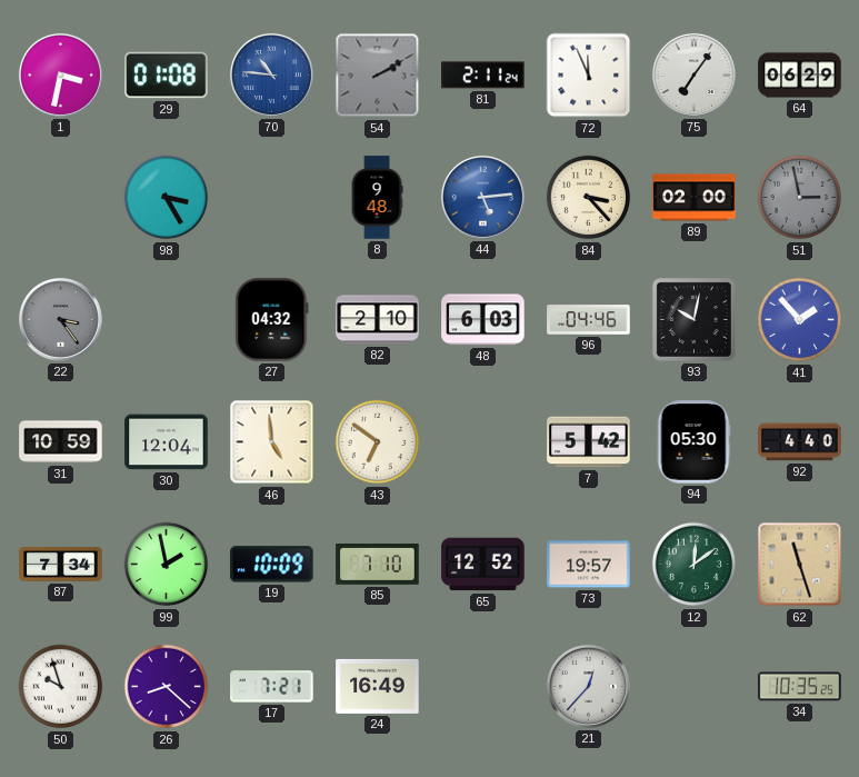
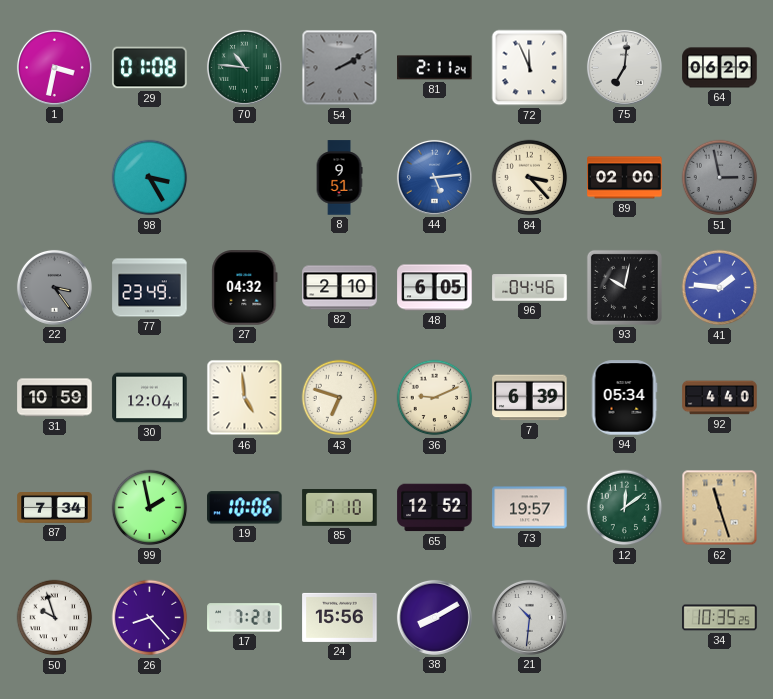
70 dial: blue -> green
75: 7:06 -> 7:01
8: 9:48 -> 9:51
77: none -> 23:49
48: 6:03 -> 6:05
41: 1:53 -> 1:46
43: 6:51 -> 6:48
36: none -> 9:11
7: 5:42 -> 6:39
94: 05:30 -> 05:34
19: 10:09 -> 10:06
26: 8:22 -> 8:23
24: 16:49 -> 15:56
38: none -> 8:10
21: 12:37 -> 10:31
